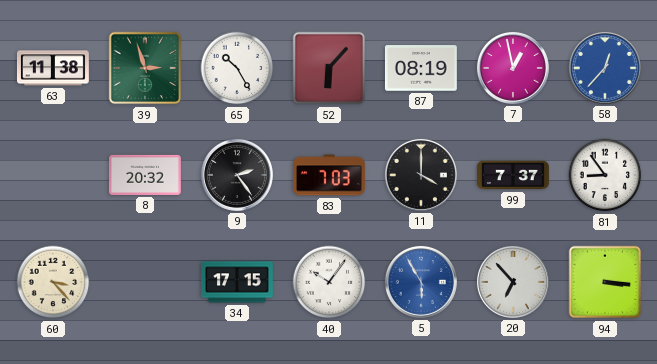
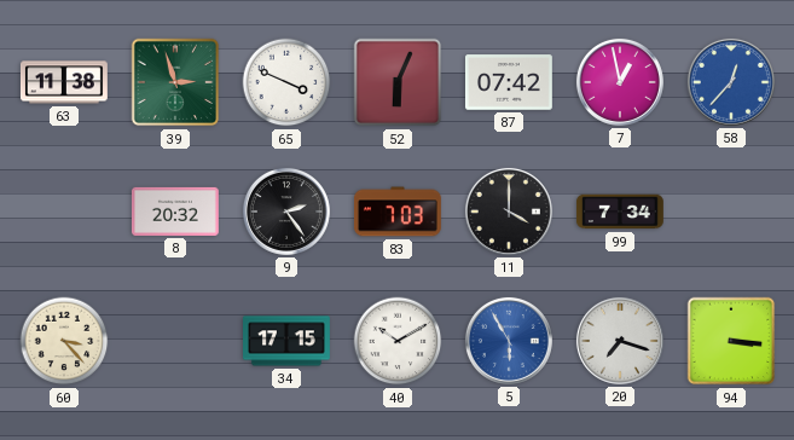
65: 10:25 -> 3:49
52: 6:07 -> 6:04
87: 08:19 -> 07:42
99: 7:37 -> 7:34
81: 8:54 -> none
40: 10:06 -> 10:10
20: 6:53 -> 7:18
